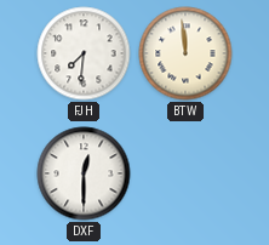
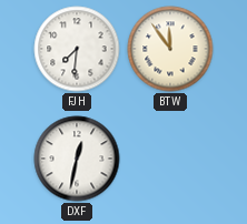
BTW: 11:59 -> 11:54
DXF: 12:30 -> 12:32
